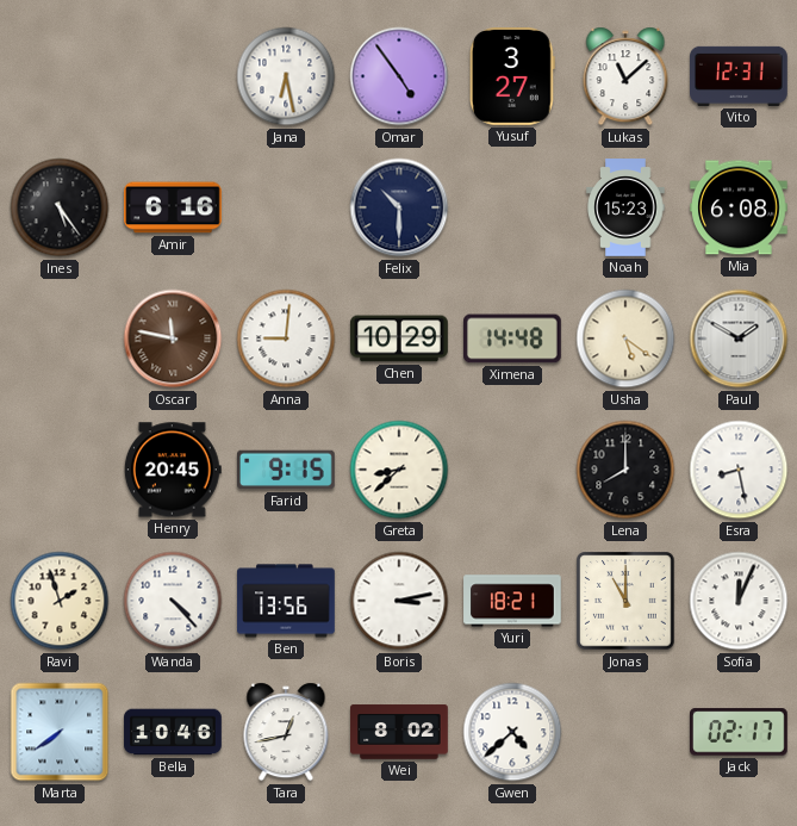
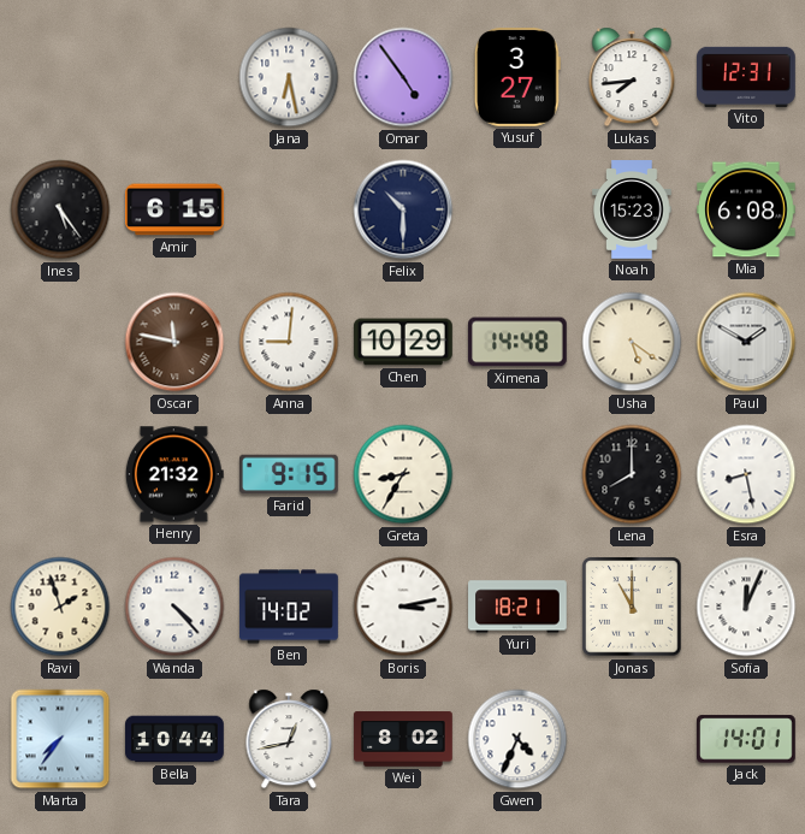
Lukas: 11:08 -> 7:44
Amir: 6:16 -> 6:15
Henry: 20:45 -> 21:32
Greta: 8:38 -> 8:35
Ben: 13:56 -> 14:02
Marta: 7:39 -> 7:36
Bella: 10:46 -> 10:44
Gwen: 4:38 -> 4:34
Jack: 02:17 -> 14:01
